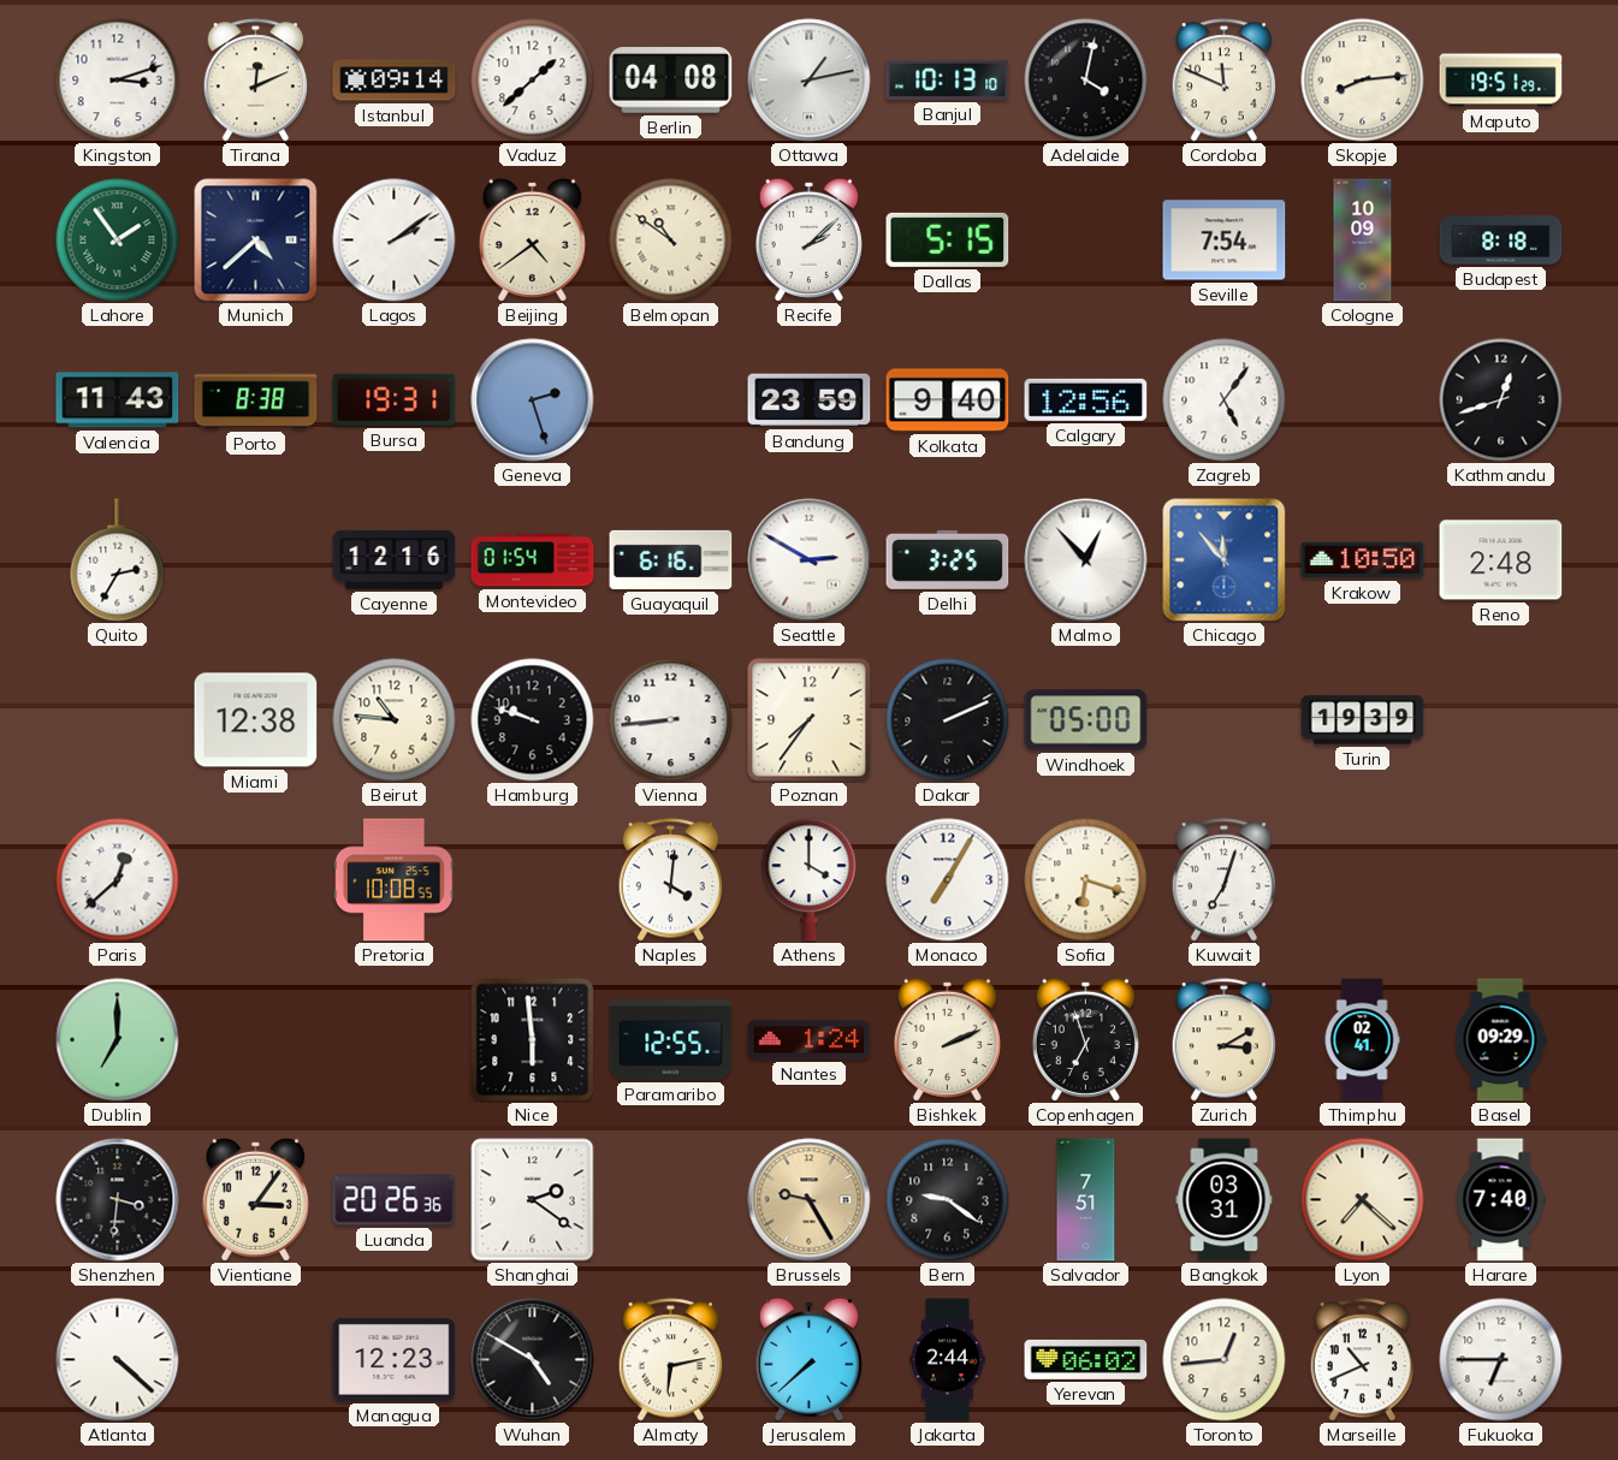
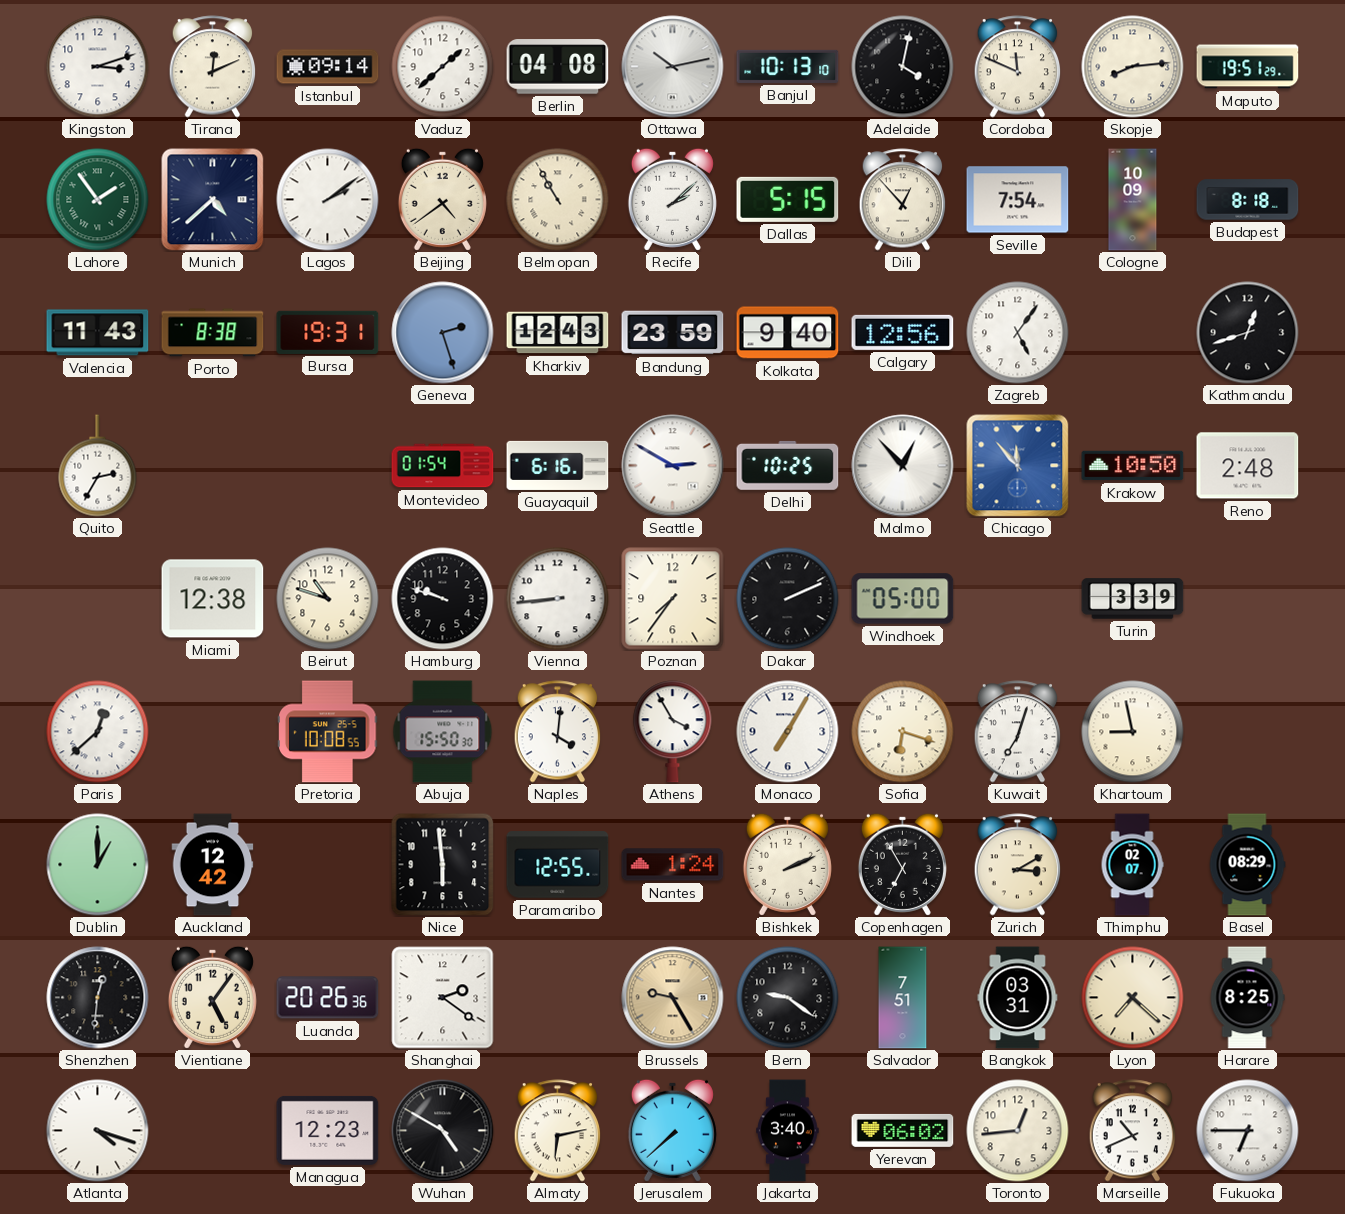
Ottawa: 1:13 -> 10:13
Belmopan: 10:51 -> 10:55
Dili: none -> 12:53
Kharkiv: none -> 12:43
Cayenne: 12:16 -> none
Delhi: 3:25 -> 10:25
Beirut: 10:46 -> 10:48
Turin: 19:39 -> 3:39
Abuja: none -> 15:50
Athens: 4:00 -> 3:55
Khartoum: none -> 8:58
Dublin: 7:00 -> 1:00
Auckland: none -> 12:42
Copenhagen: 6:57 -> 6:55
Thimphu: 02:41 -> 02:07
Basel: 09:29 -> 08:29
Shenzhen: 3:31 -> 12:31
Vientiane: 3:06 -> 5:06
Harare: 7:40 -> 8:25
Atlanta: 4:22 -> 4:18
Jakarta: 2:44 -> 3:40
